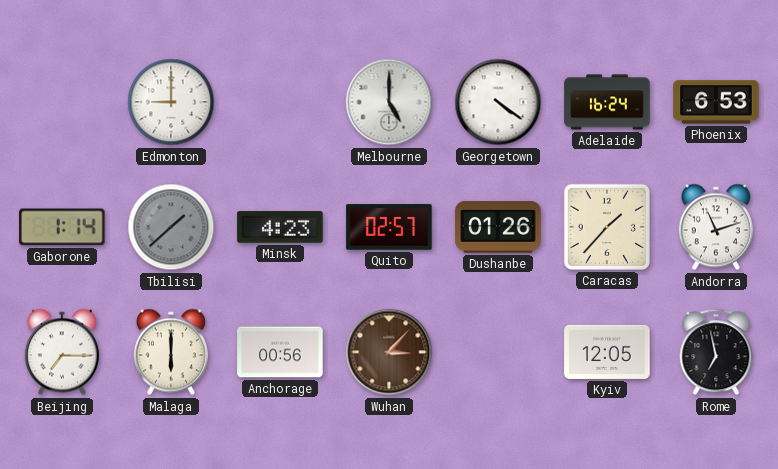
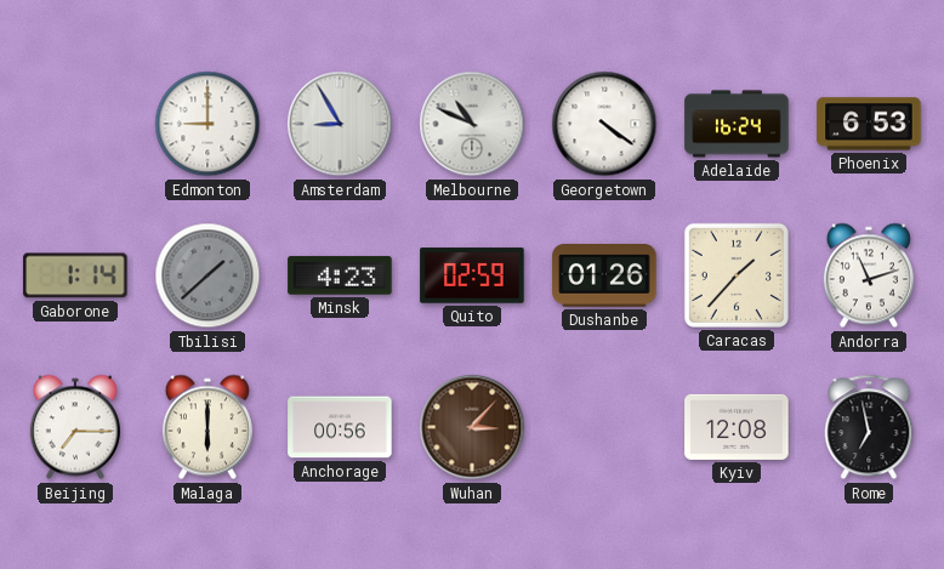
Amsterdam: none -> 8:55
Melbourne: 5:00 -> 10:49
Quito: 02:57 -> 02:59
Kyiv: 12:05 -> 12:08
